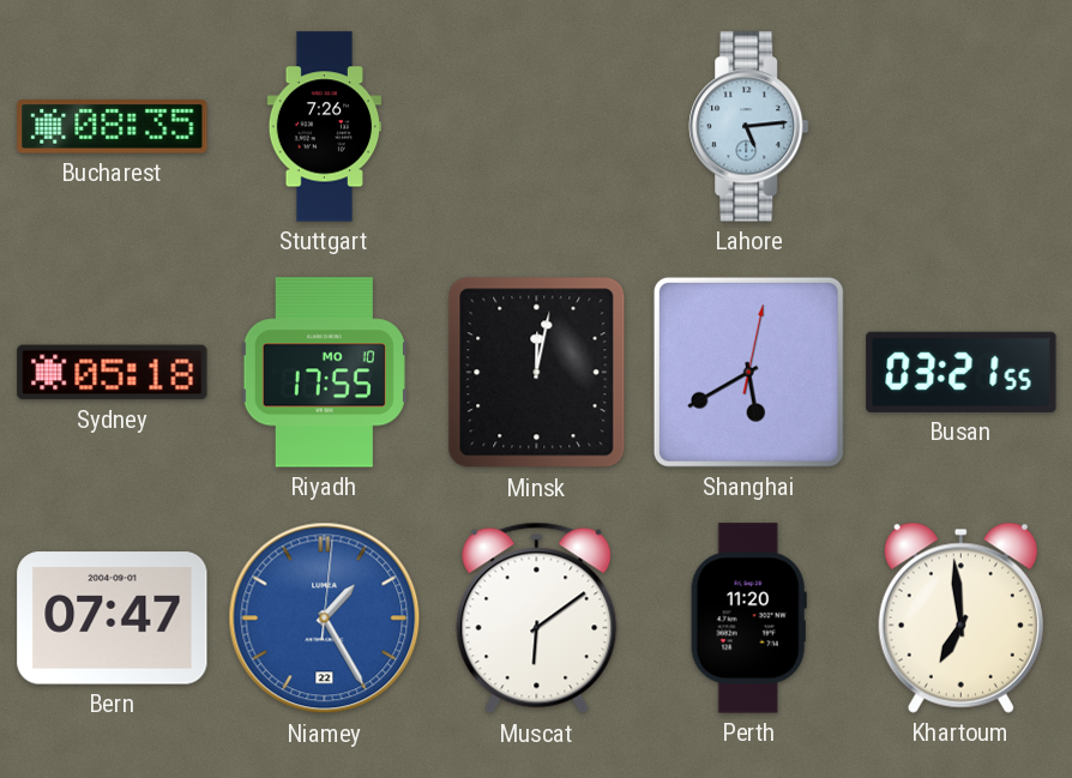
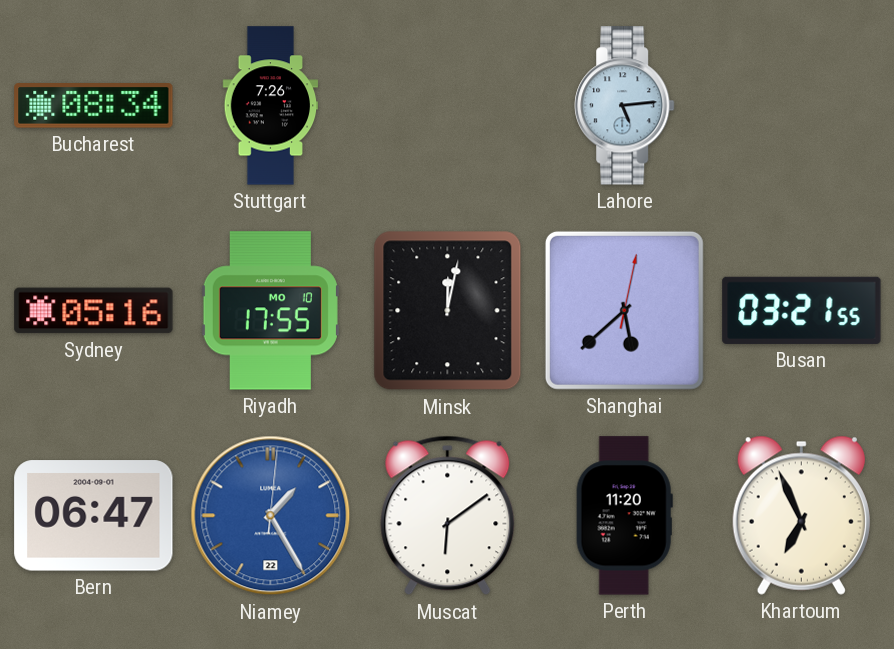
Bucharest: 08:35 -> 08:34
Sydney: 05:18 -> 05:16
Shanghai: 5:40 -> 5:38
Bern: 07:47 -> 06:47
Khartoum: 6:59 -> 6:56
